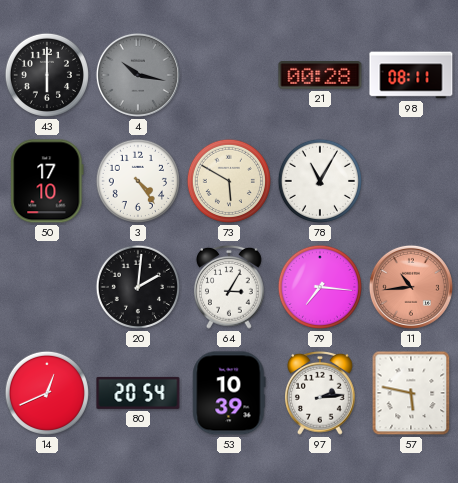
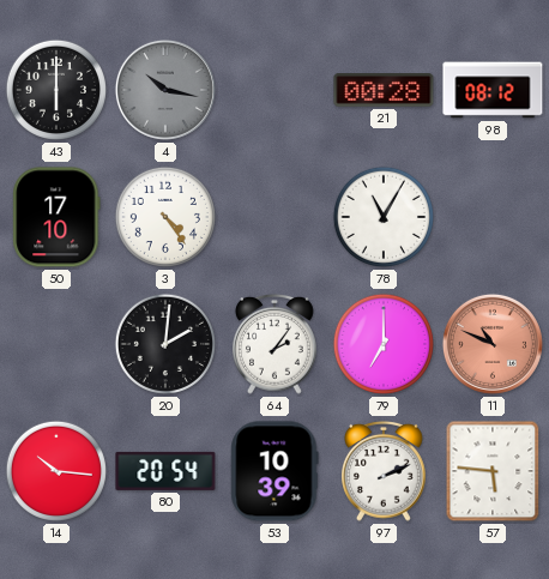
98: 08:11 -> 08:12
73: 5:50 -> none
64: 3:05 -> 2:06
79: 7:16 -> 7:00
11: 10:44 -> 10:49
14: 12:41 -> 10:16
97: 2:14 -> 2:11
57: 5:47 -> 5:46
